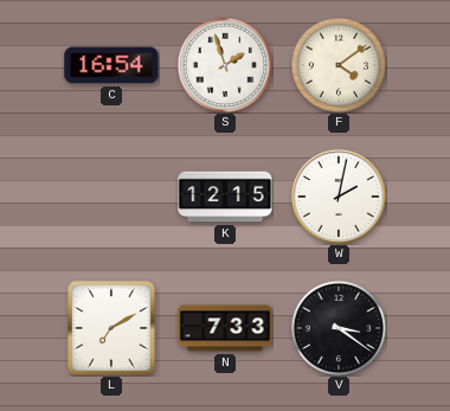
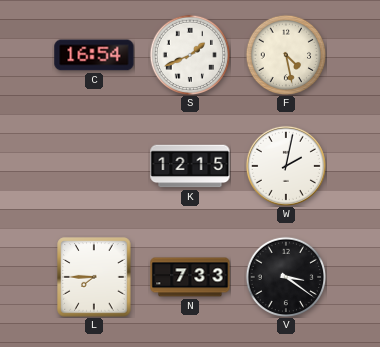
S: 1:57 -> 1:41
F: 4:09 -> 4:28
L: 7:10 -> 7:45
